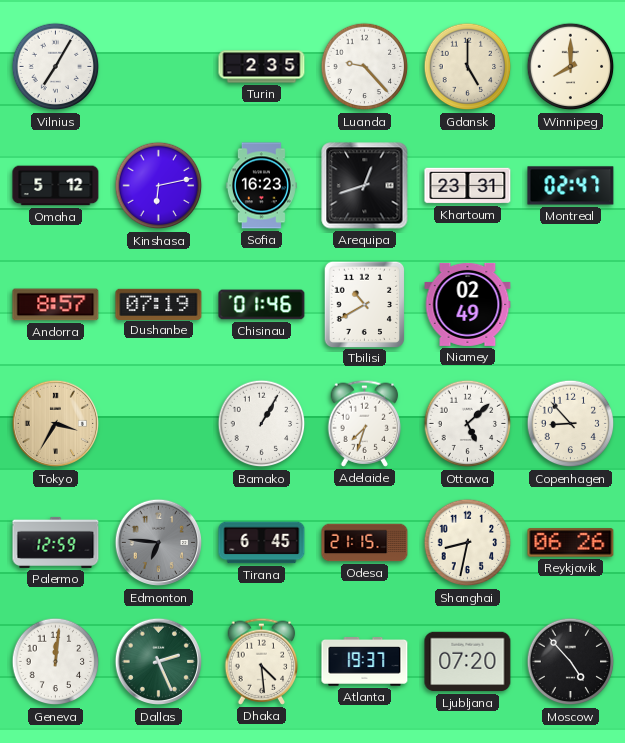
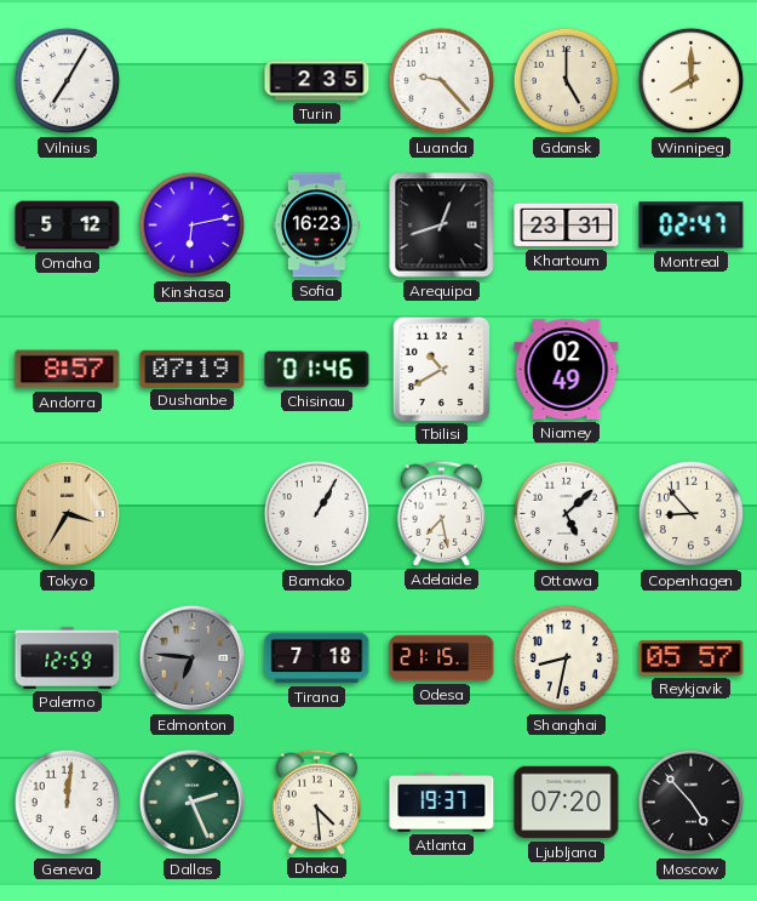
Adelaide: 7:33 -> 7:28
Tirana: 6:45 -> 7:18
Reykjavik: 06:26 -> 05:57
